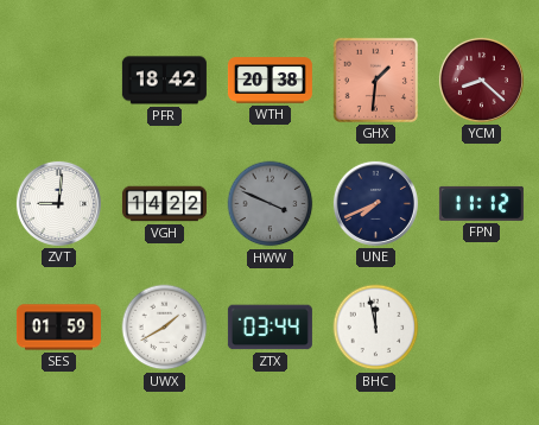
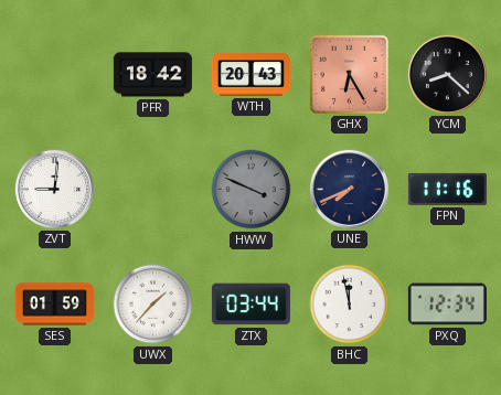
WTH: 20:38 -> 20:43
GHX: 1:31 -> 6:25
YCM dial: burgundy -> black
VGH: 14:22 -> none
FPN: 11:12 -> 11:16
UWX: 1:40 -> 1:37
PXQ: none -> 12:34
